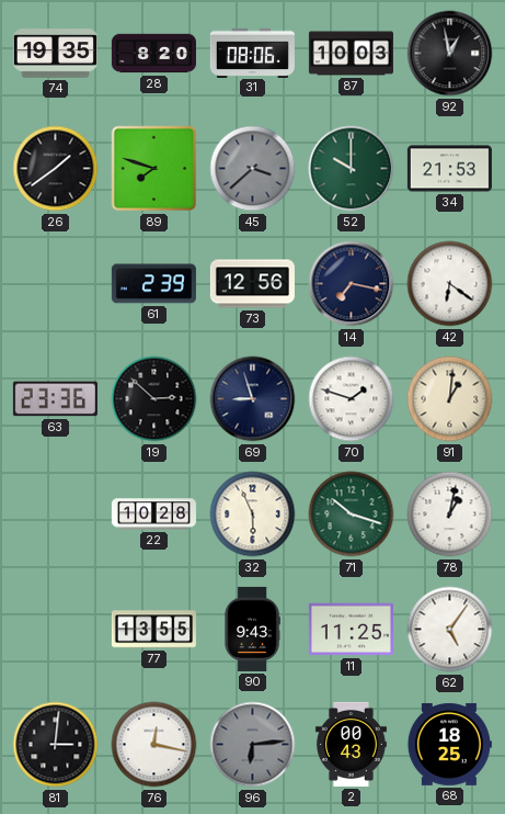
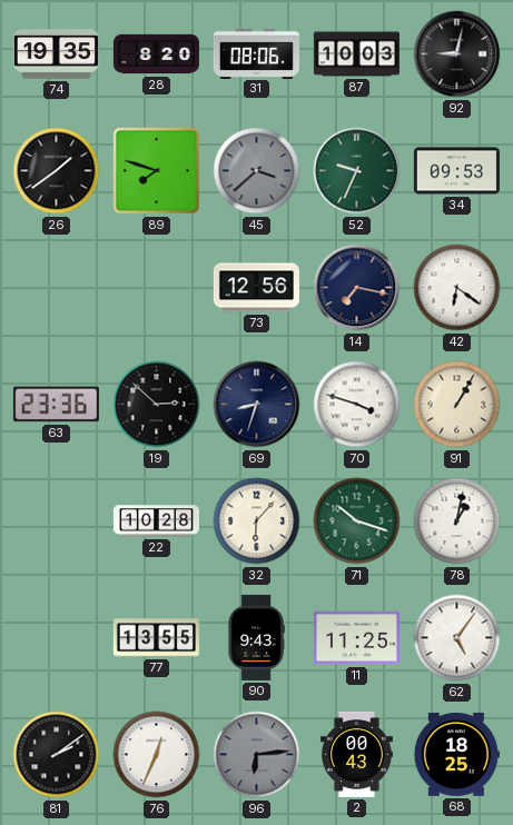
92: 12:58 -> 9:02
52: 10:00 -> 9:34
34: 21:53 -> 09:53
61: 2:39 -> none
69: 8:57 -> 8:33
70: 1:48 -> 3:48
91: 1:01 -> 1:05
32: 5:56 -> 6:07
81: 3:01 -> 2:09
76: 12:17 -> 12:34
